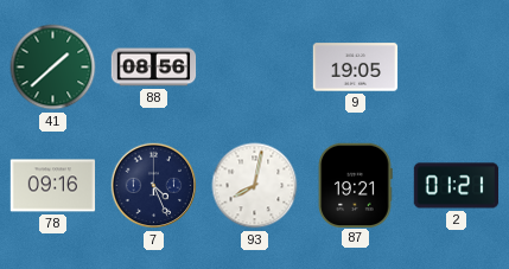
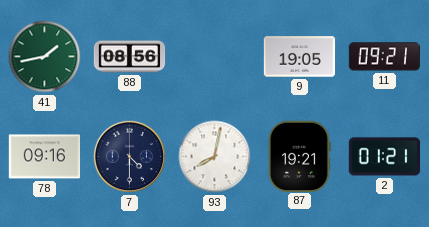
41: 1:38 -> 1:43
11: none -> 09:21
7: 4:26 -> 4:30
